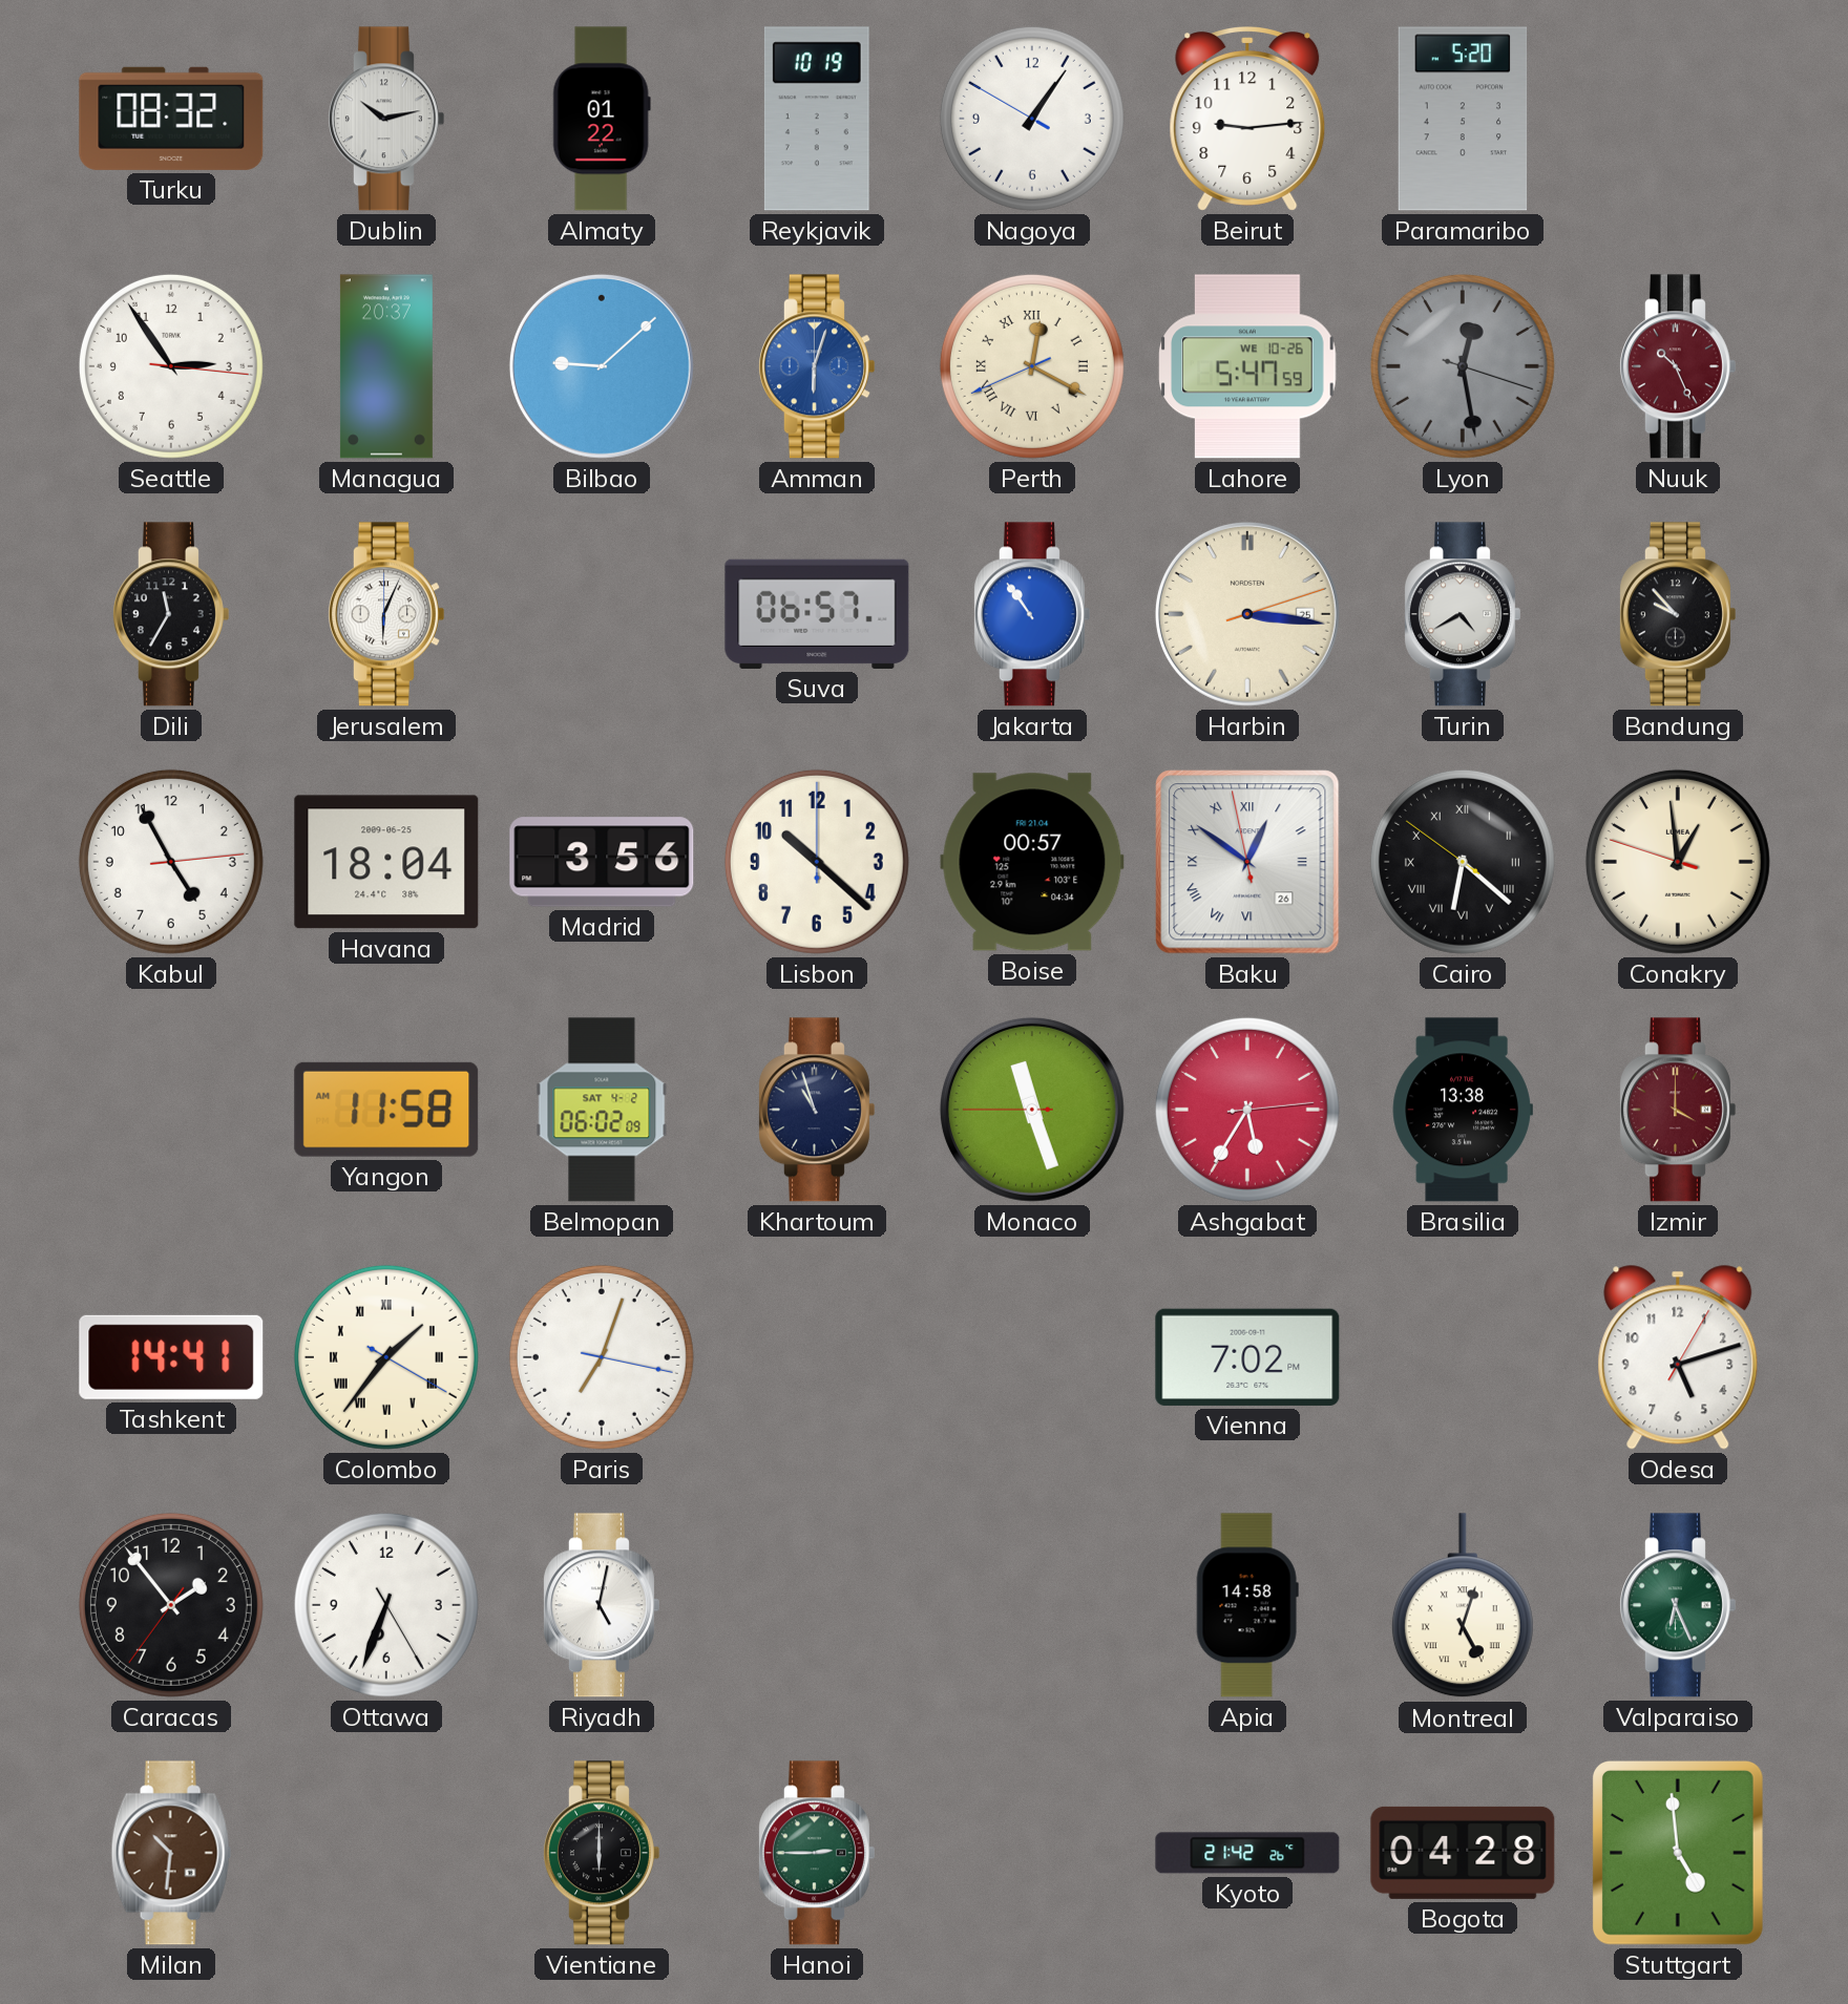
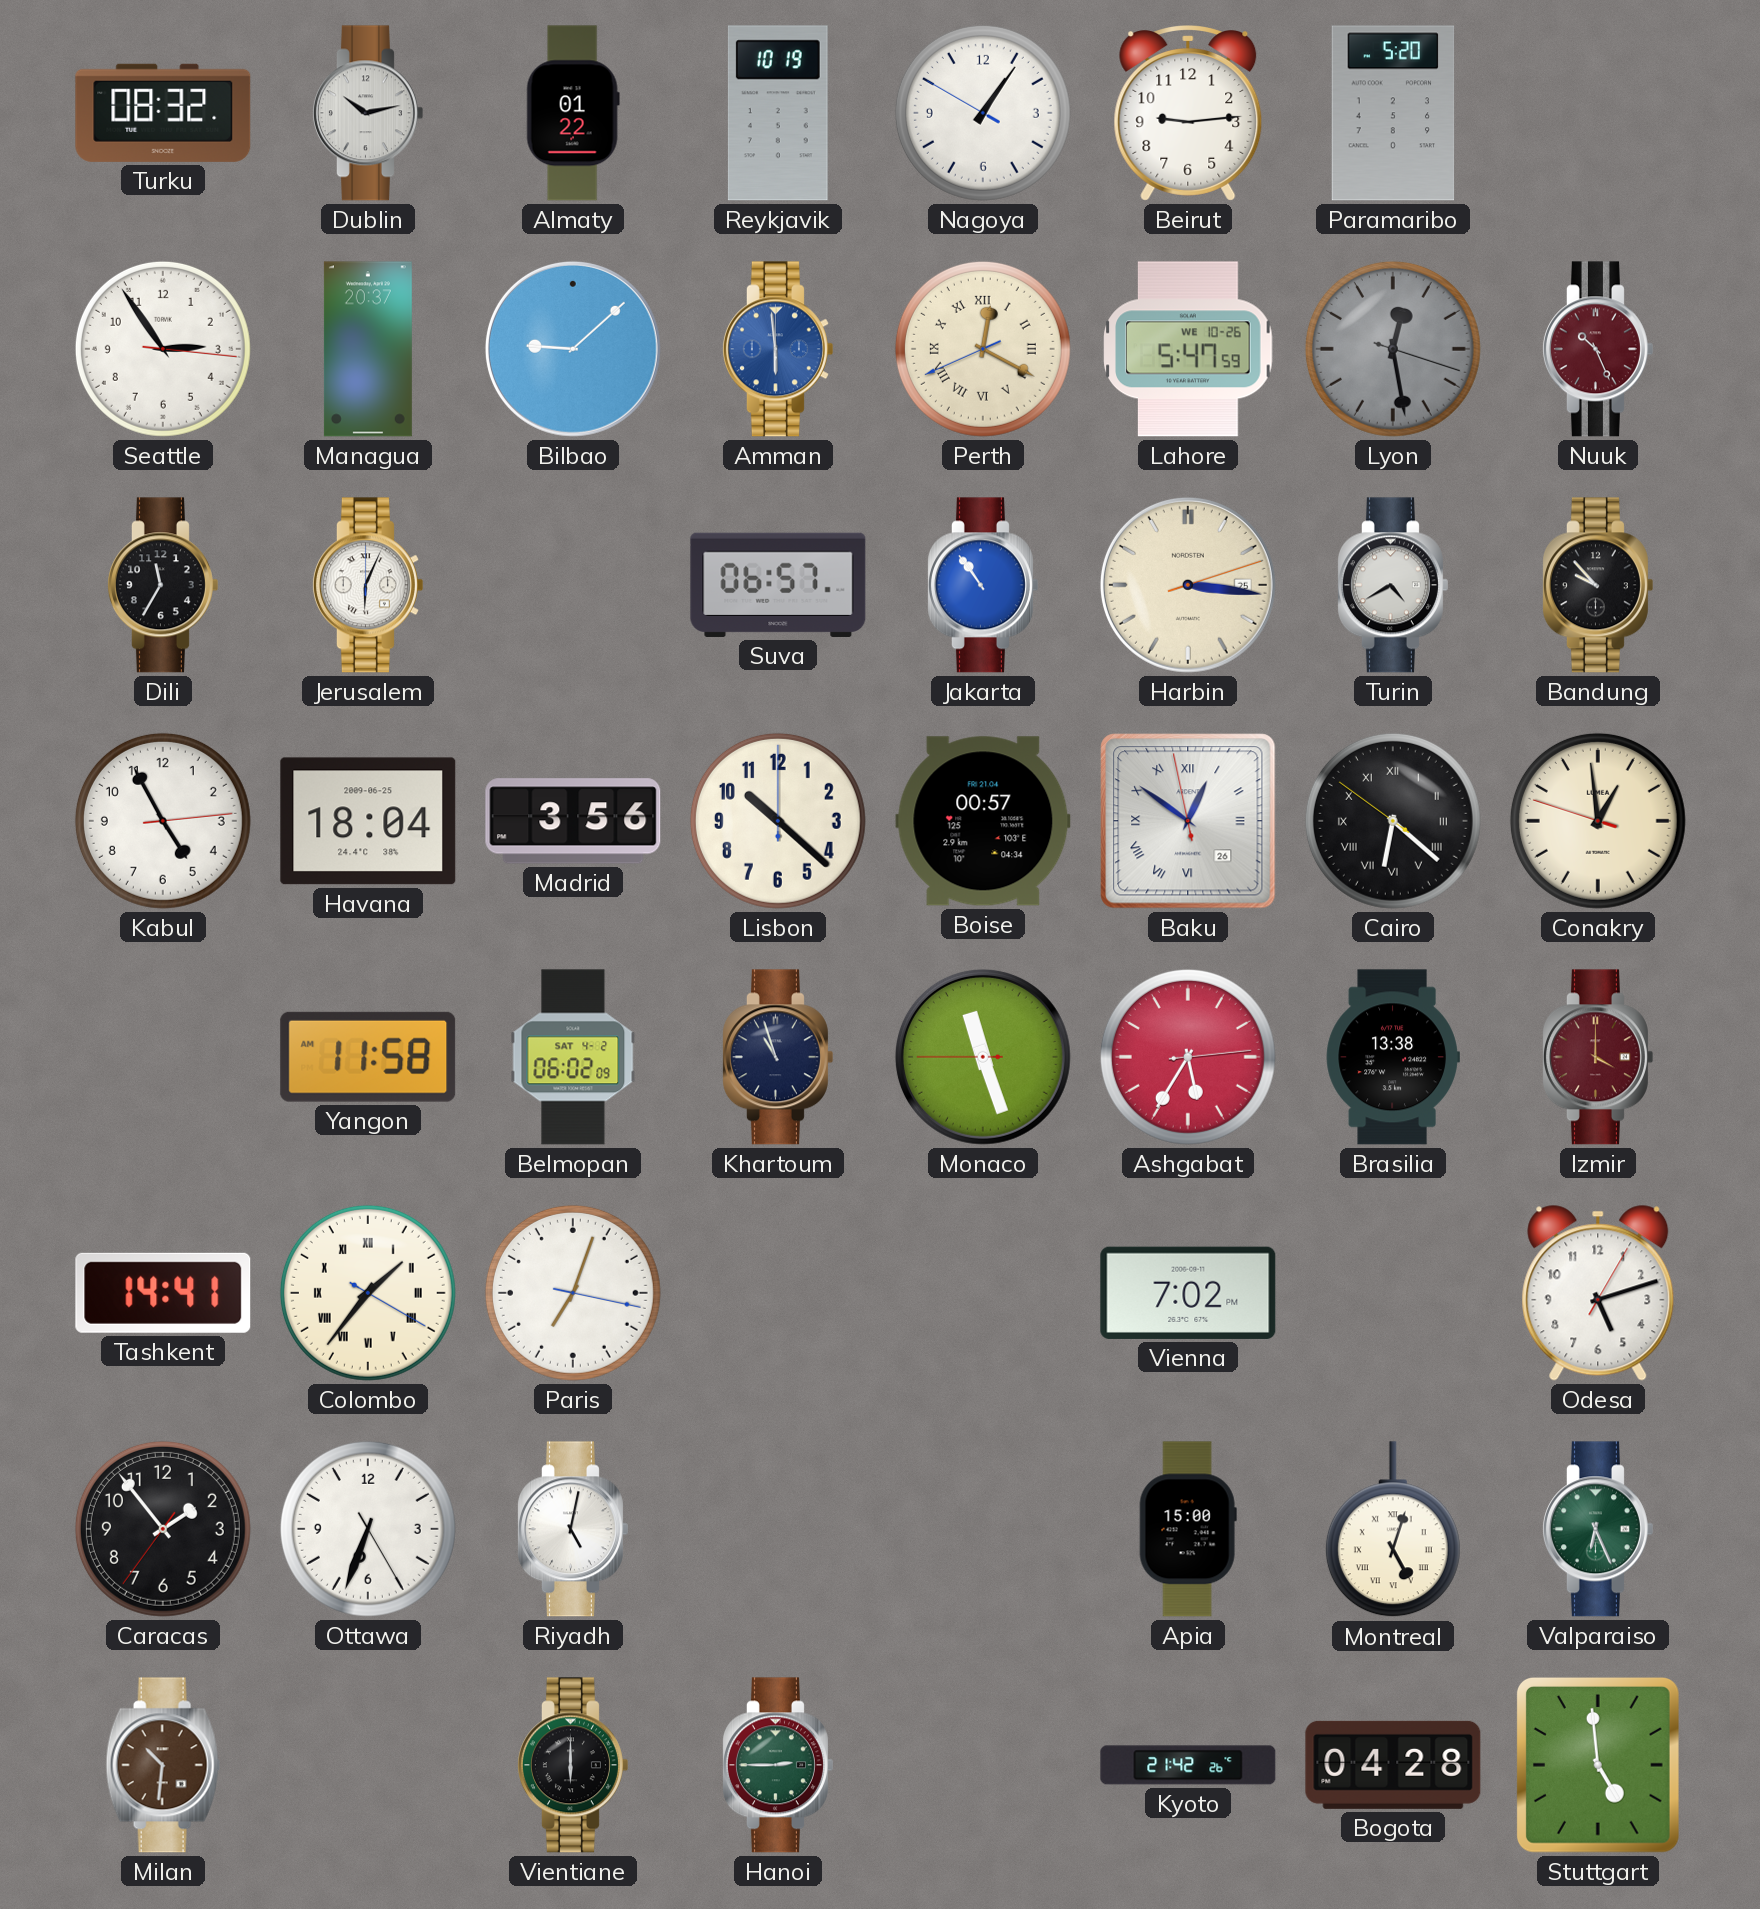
Amman: 6:03 -> 5:59
Apia: 14:58 -> 15:00
